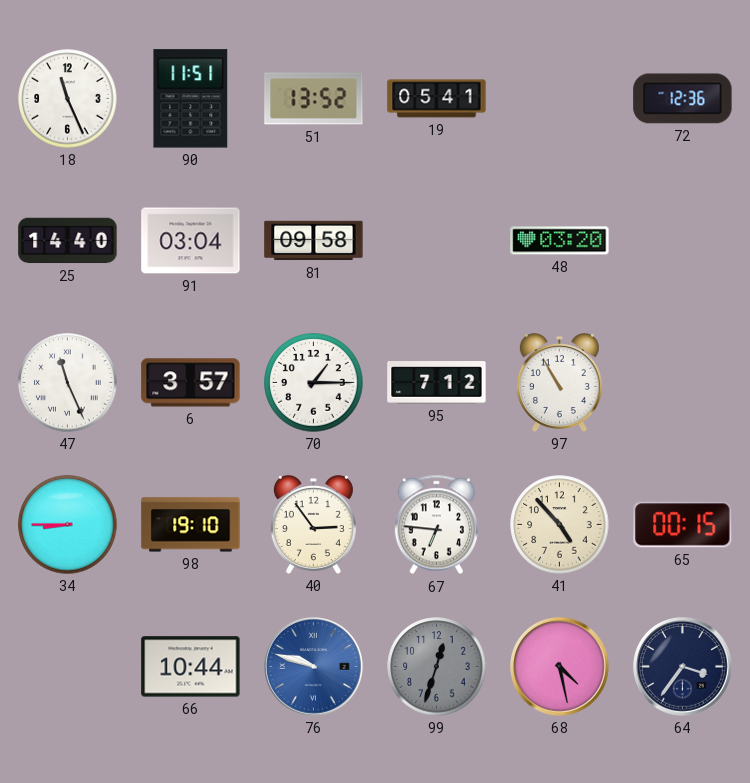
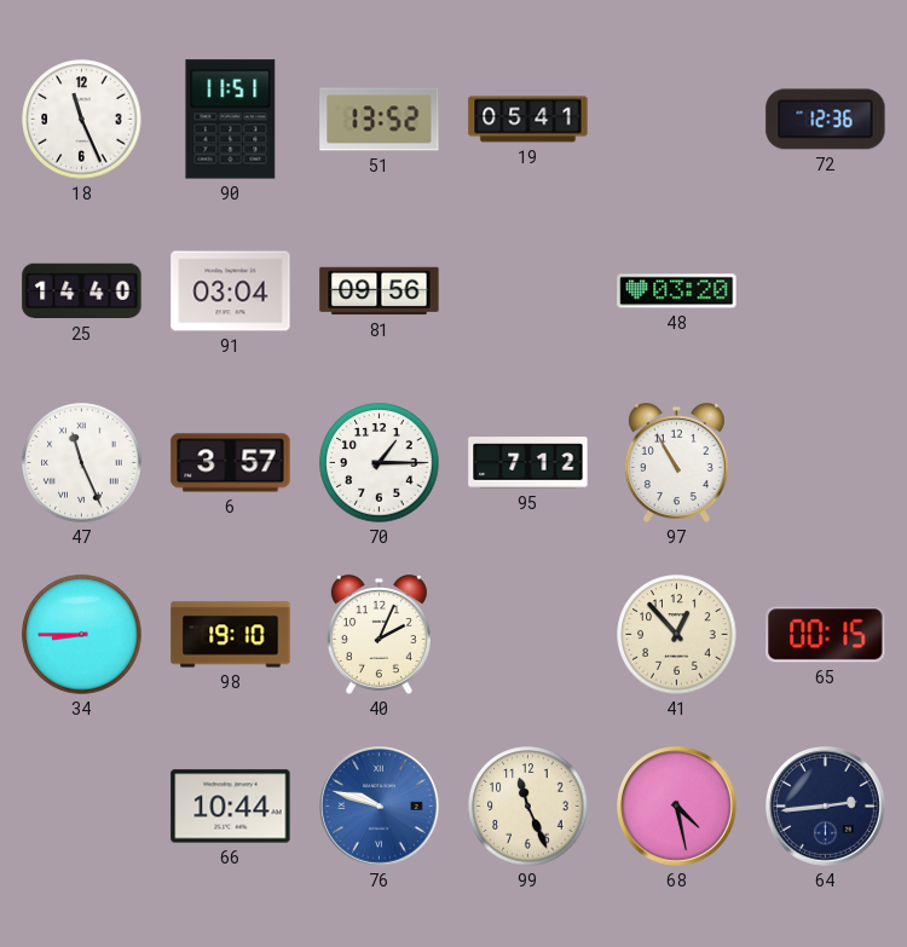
81: 09:58 -> 09:56
40: 2:54 -> 2:04
67: 6:46 -> none
41: 4:53 -> 12:53
99: 12:33 -> 11:26
99 dial: grey -> cream
64: 3:36 -> 2:44
